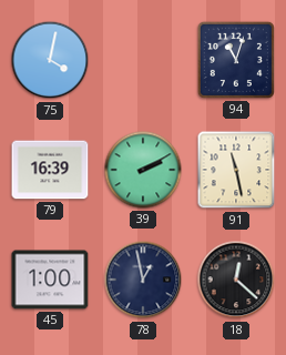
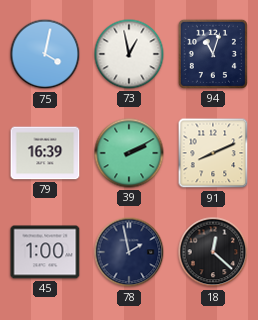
73: none -> 12:58
91: 11:28 -> 8:11
78: 12:58 -> 1:58
